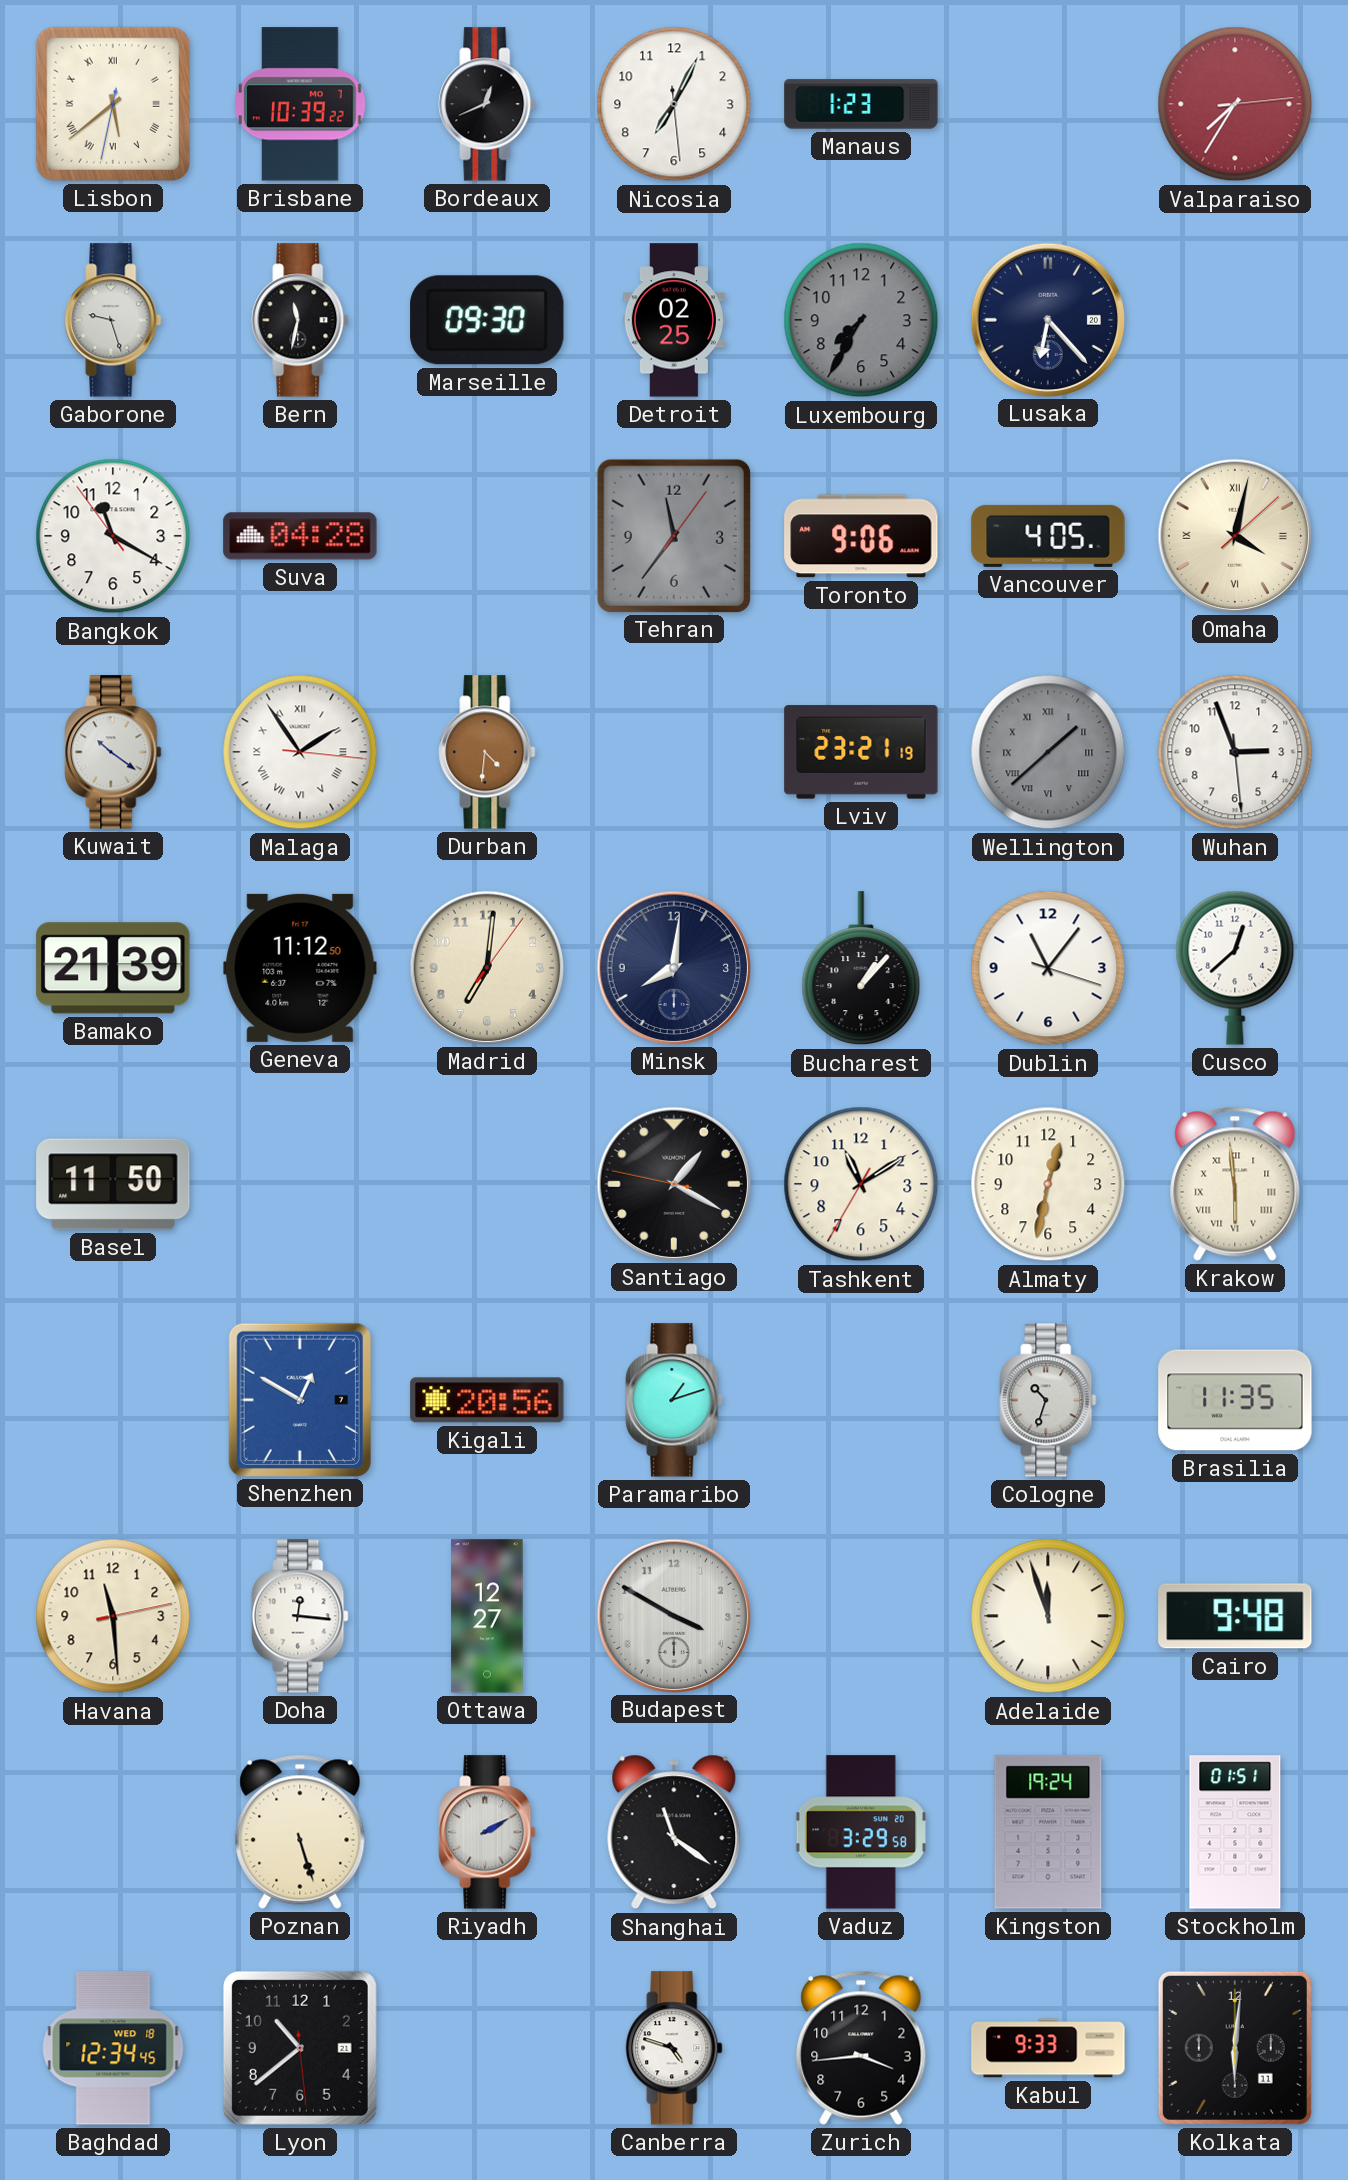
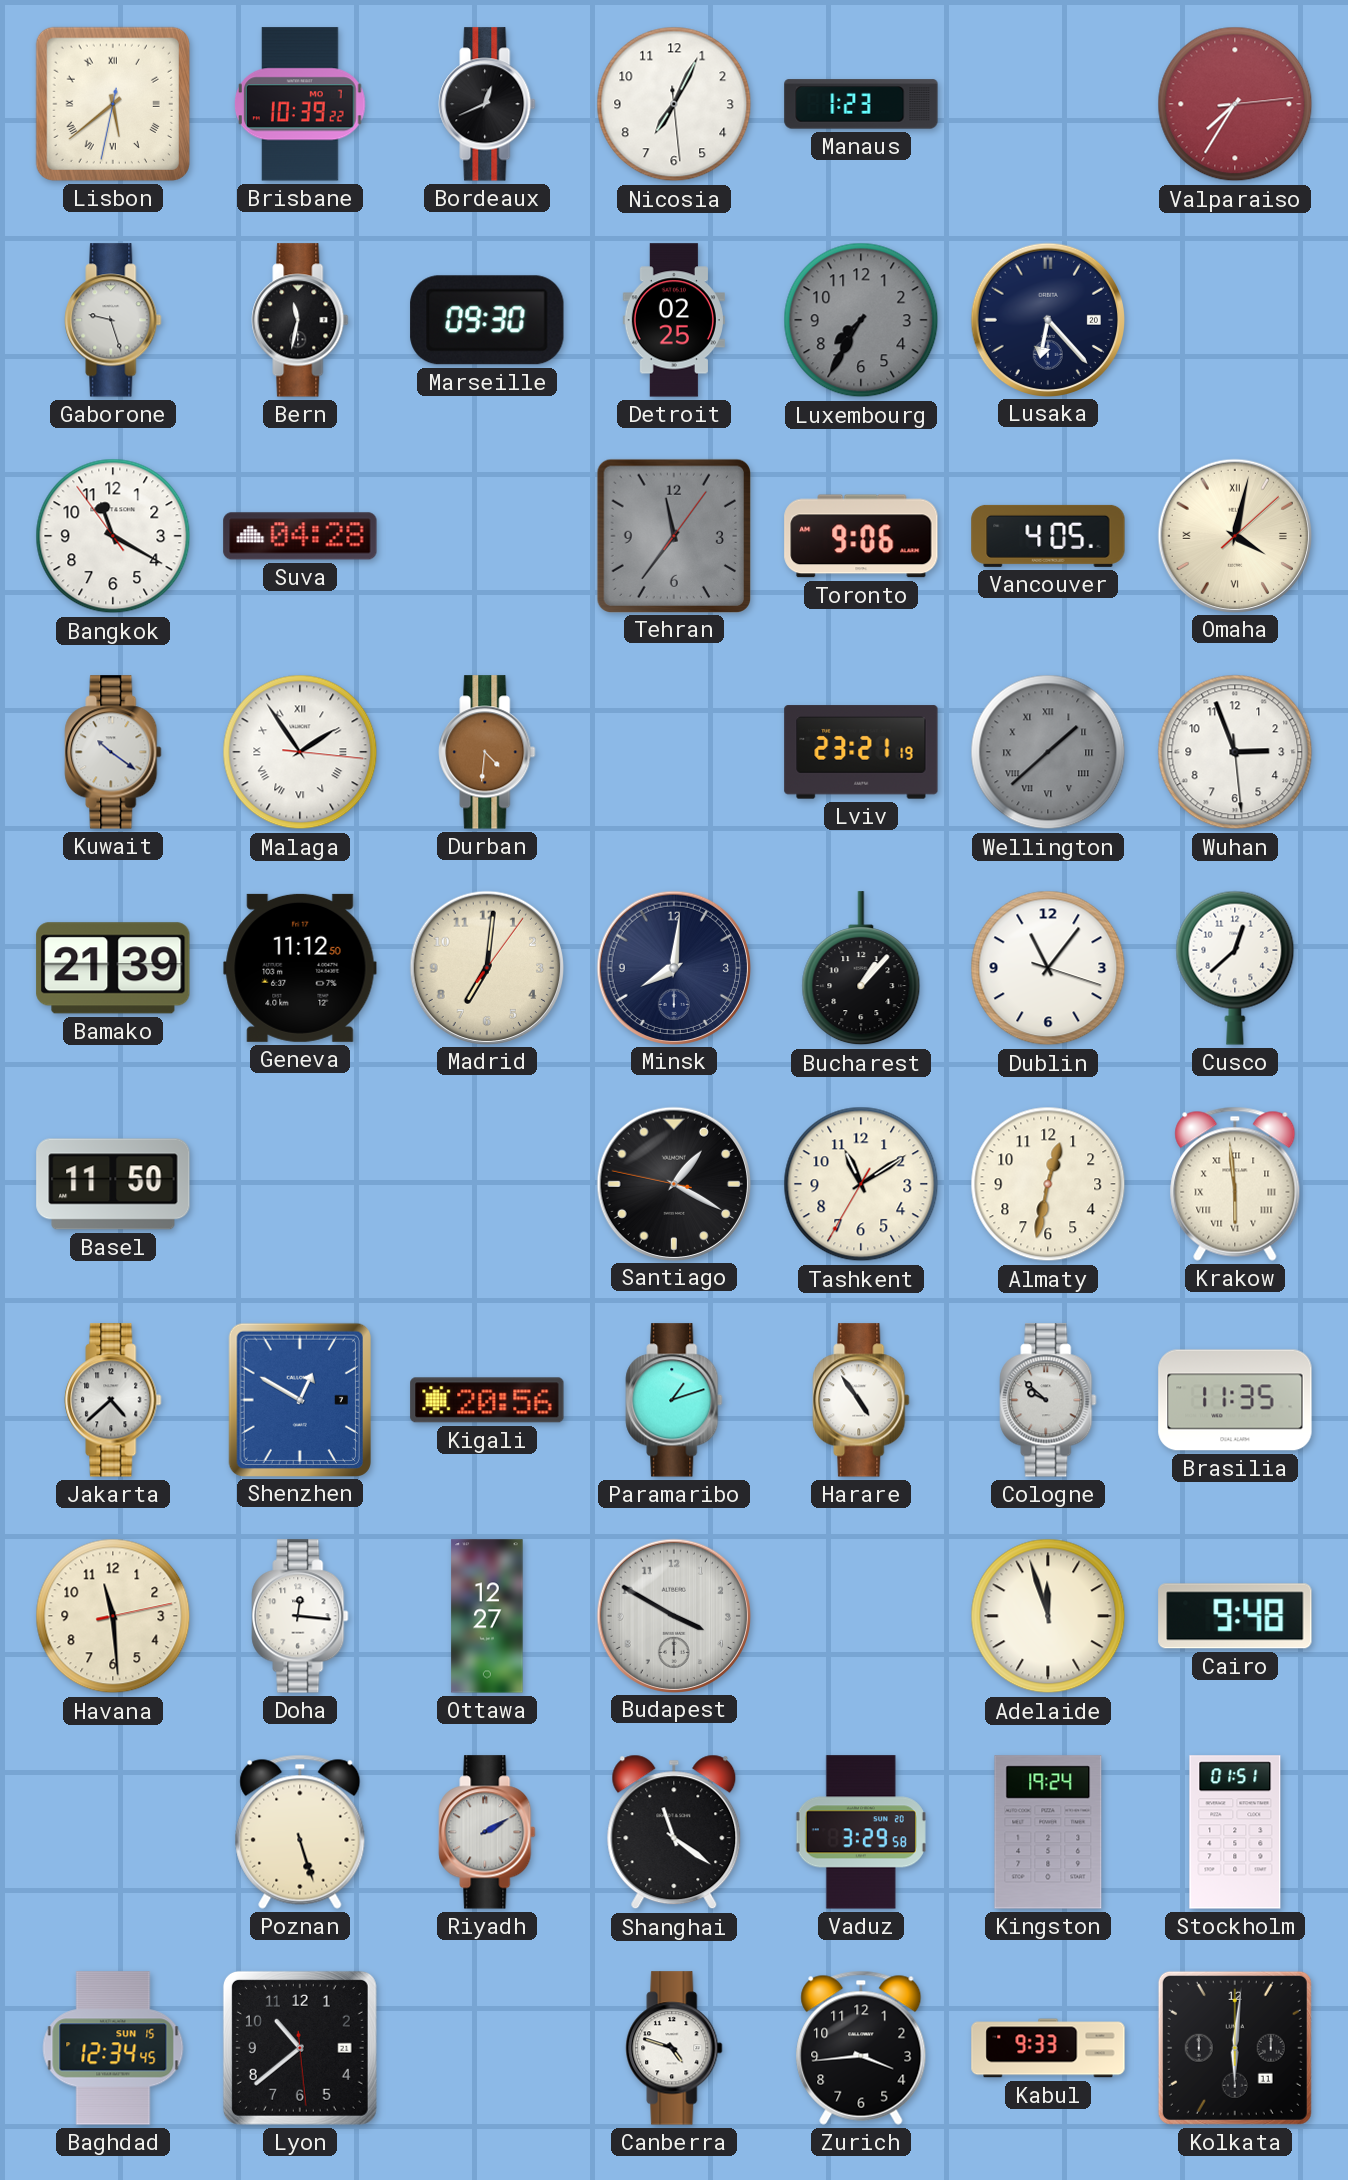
Jakarta: none -> 4:38
Harare: none -> 4:54
Cologne: 10:33 -> 9:52
Baghdad date: WED 18 -> SUN 15
